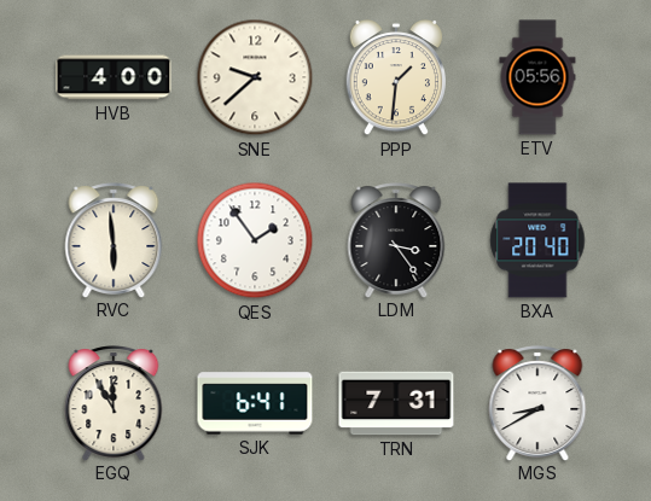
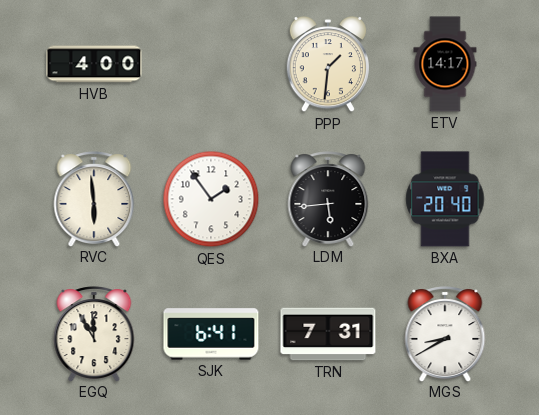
SNE: 9:38 -> none
ETV: 05:56 -> 14:17
LDM: 3:24 -> 5:44
